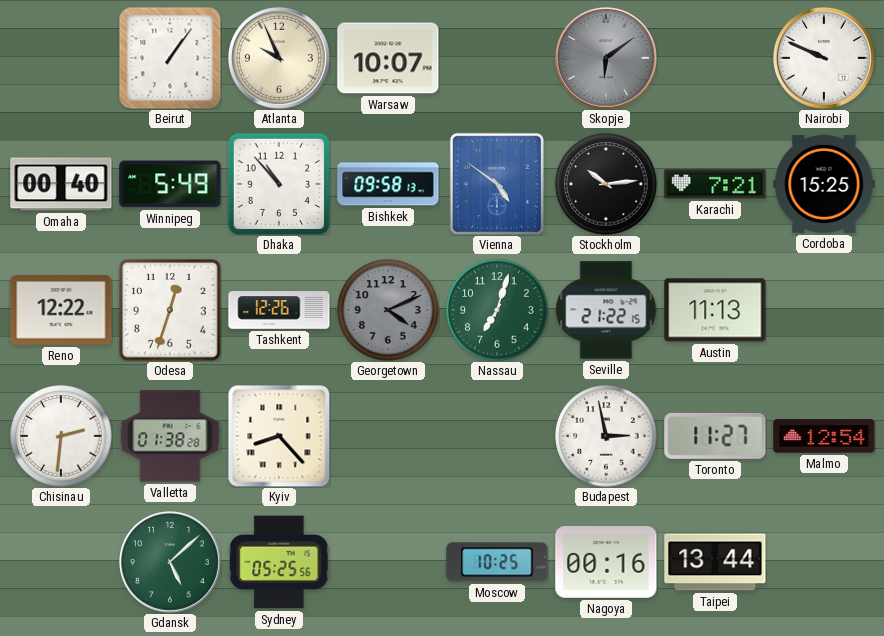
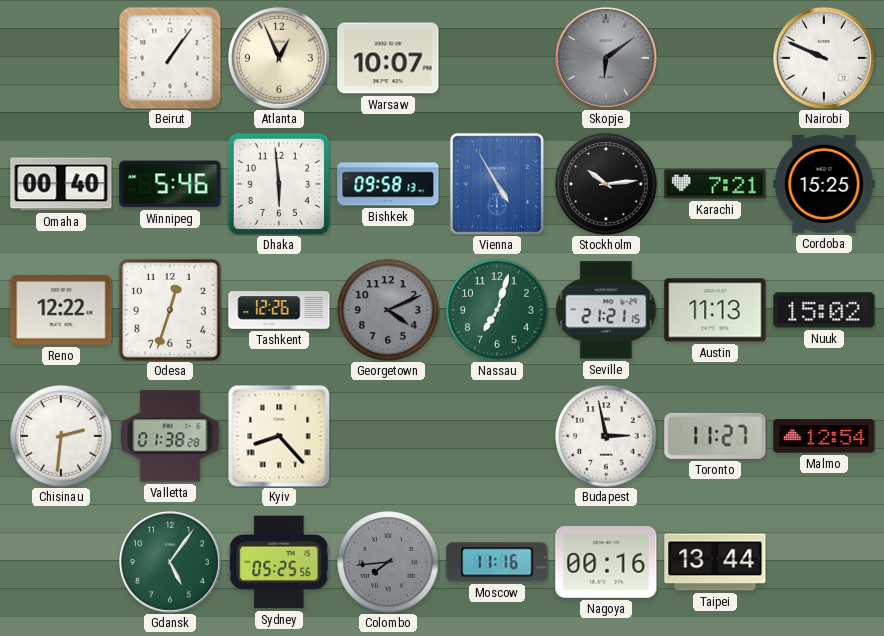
Atlanta: 9:56 -> 12:56
Winnipeg: 5:49 -> 5:46
Dhaka: 10:53 -> 5:59
Vienna: 4:51 -> 4:55
Seville: 21:22 -> 21:21
Nuuk: none -> 15:02
Gdansk: 5:08 -> 5:06
Colombo: none -> 7:44
Moscow: 10:25 -> 11:16
